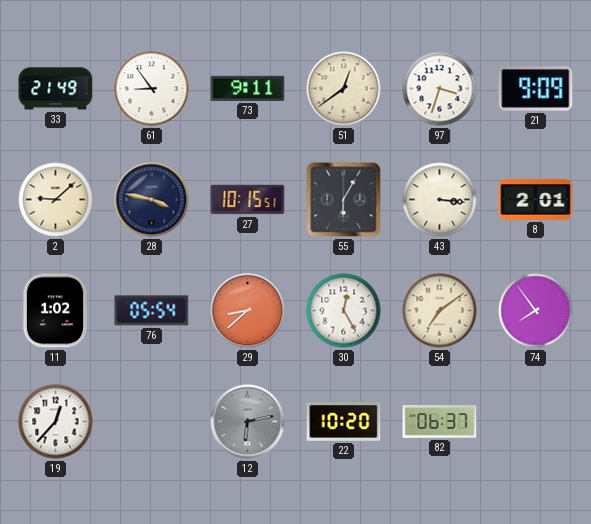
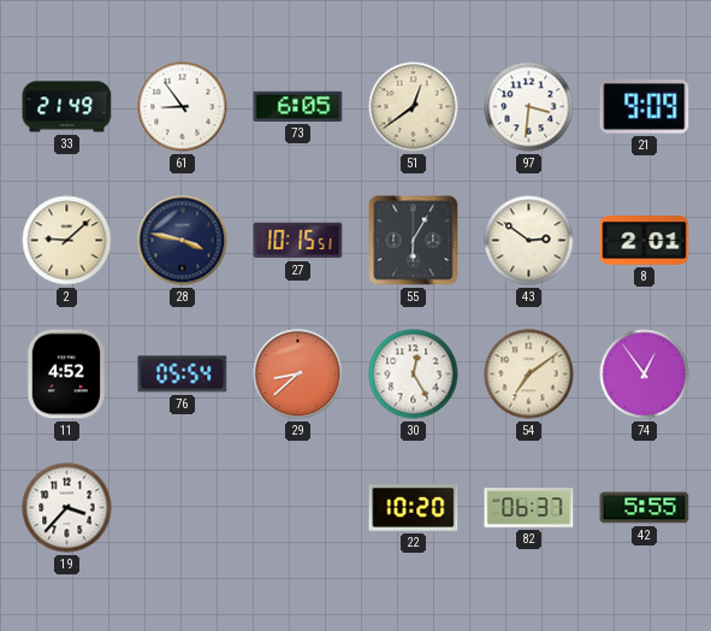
73: 9:11 -> 6:05
97: 3:33 -> 3:31
43: 3:16 -> 2:51
11: 1:02 -> 4:52
74: 7:54 -> 12:54
19: 12:37 -> 3:37
12: 6:13 -> none
42: none -> 5:55
